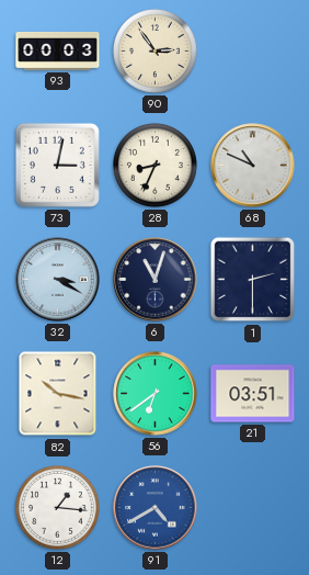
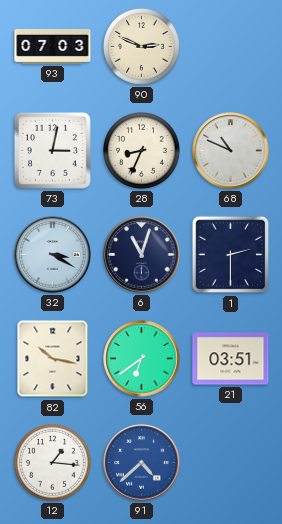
93: 00:03 -> 07:03
90: 2:54 -> 2:49
91: 4:40 -> 4:38
